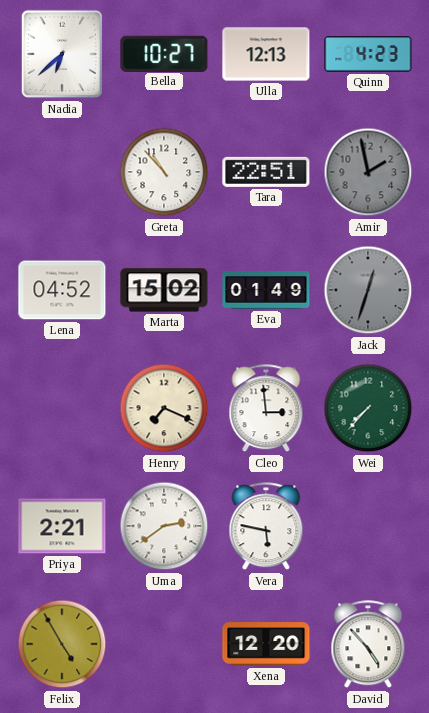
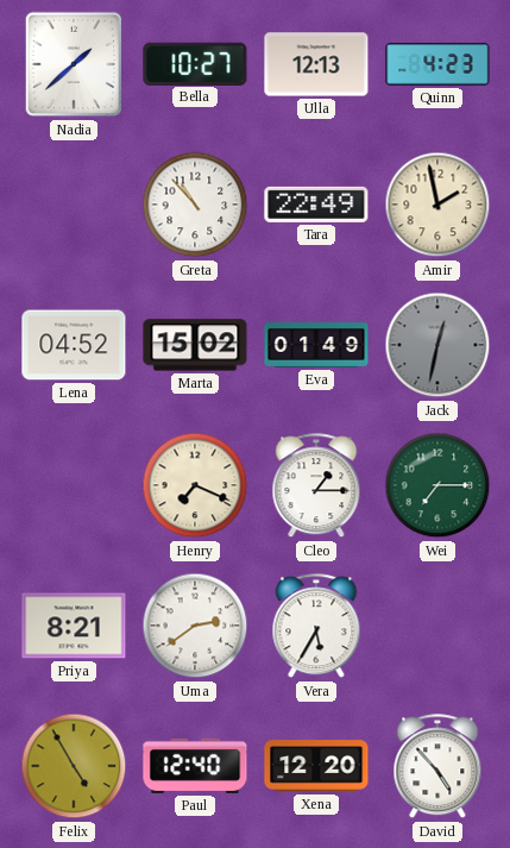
Nadia: 6:38 -> 1:38
Tara: 22:51 -> 22:49
Amir dial: grey -> cream
Jack: 12:33 -> 12:32
Cleo: 2:59 -> 1:15
Wei: 7:37 -> 7:15
Priya: 2:21 -> 8:21
Vera: 5:47 -> 5:35
Paul: none -> 12:40
